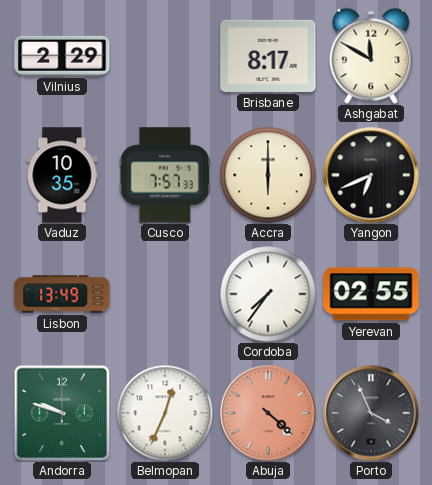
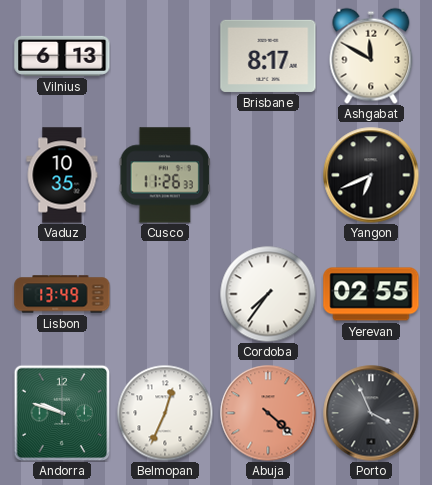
Vilnius: 2:29 -> 6:13
Cusco: 7:57 -> 11:26
Accra: 6:00 -> none
